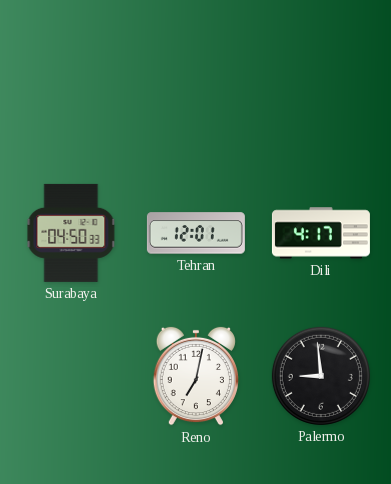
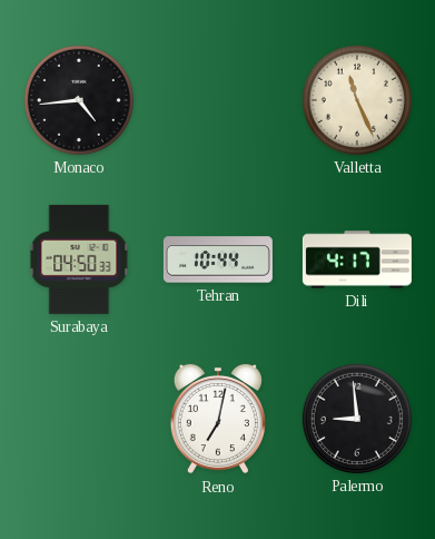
Monaco: none -> 4:44
Valletta: none -> 11:26
Tehran: 12:01 -> 10:44
